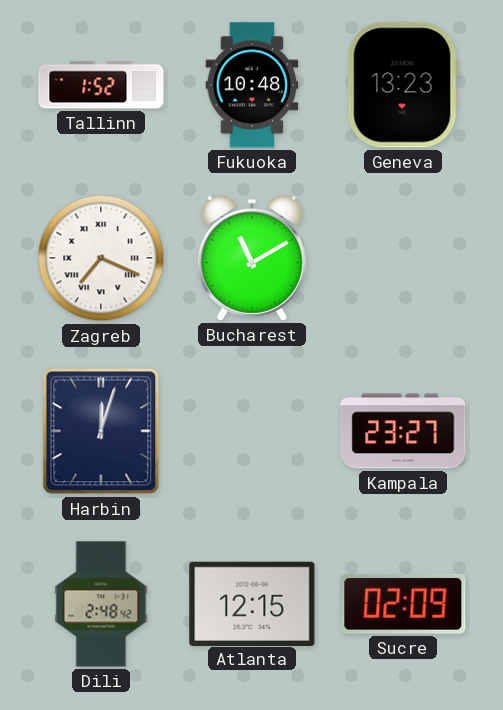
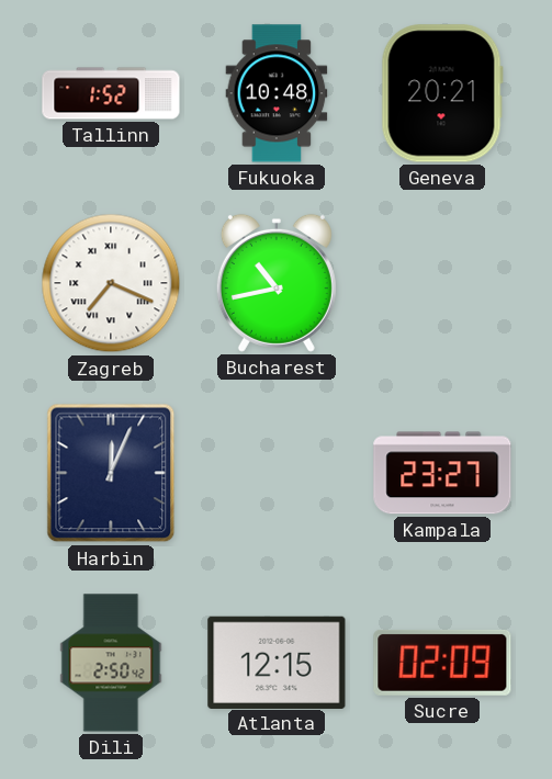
Geneva: 13:23 -> 20:21
Bucharest: 11:10 -> 10:43
Harbin: 12:03 -> 12:04
Dili: 2:48 -> 2:50
